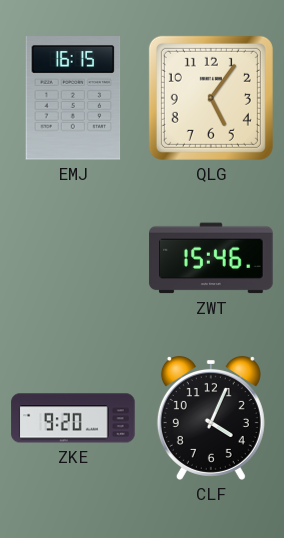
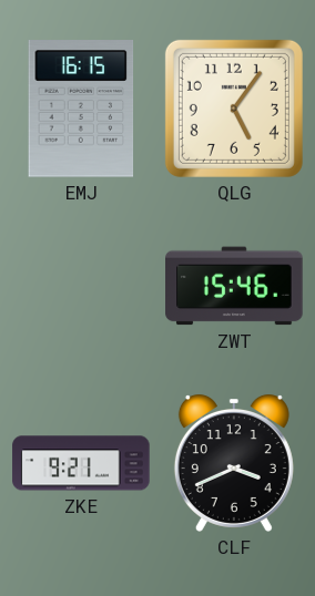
ZKE: 9:20 -> 9:21
CLF: 4:04 -> 3:41
